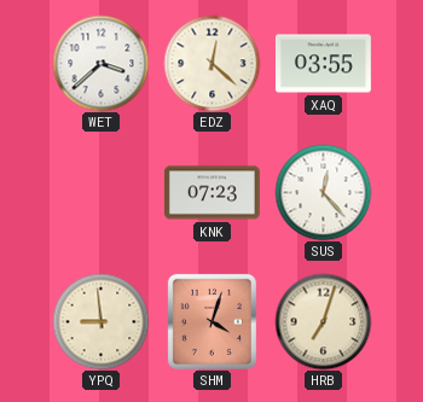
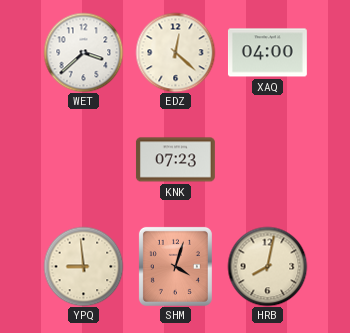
XAQ: 03:55 -> 04:00
SUS: 12:23 -> none
HRB: 7:03 -> 8:02
